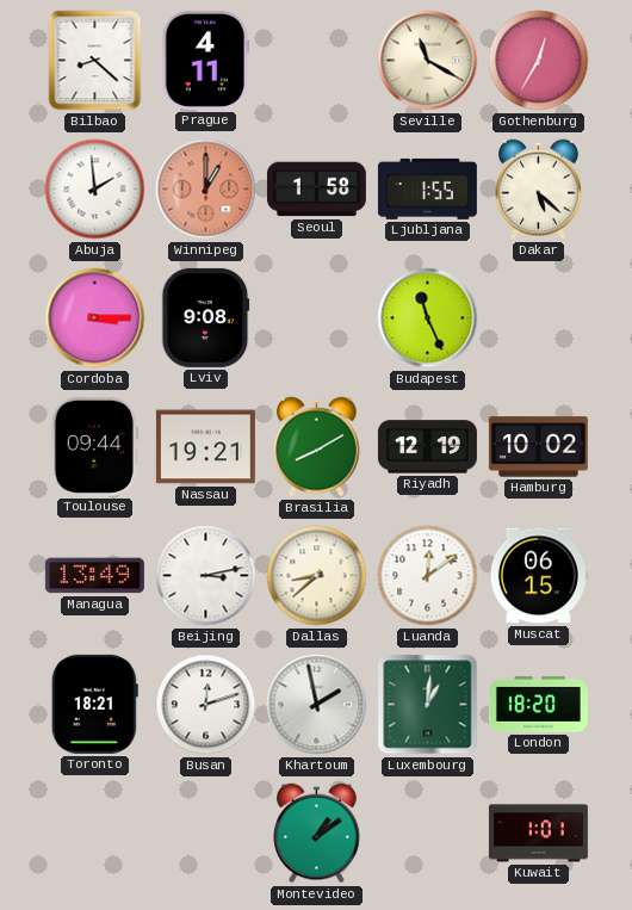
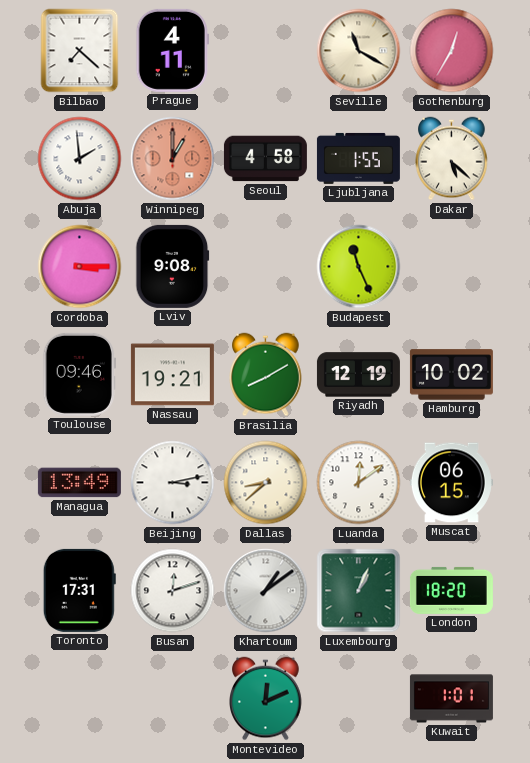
Bilbao: 8:22 -> 7:22
Seoul: 1:58 -> 4:58
Toulouse: 09:44 -> 09:46
Toronto: 18:21 -> 17:31
Khartoum: 1:58 -> 1:09
Luxembourg: 1:01 -> 1:04
Montevideo: 1:09 -> 12:11
